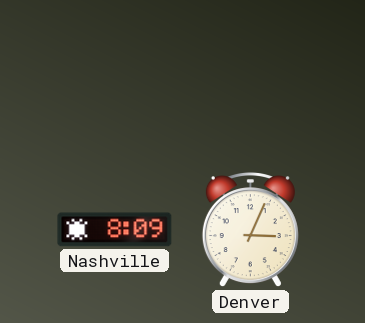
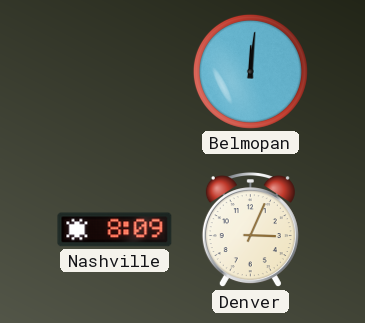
Belmopan: none -> 12:01
